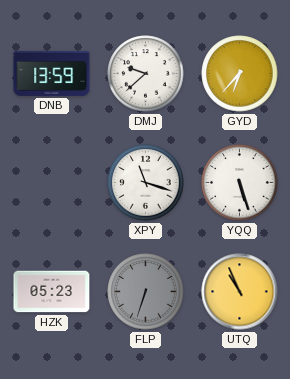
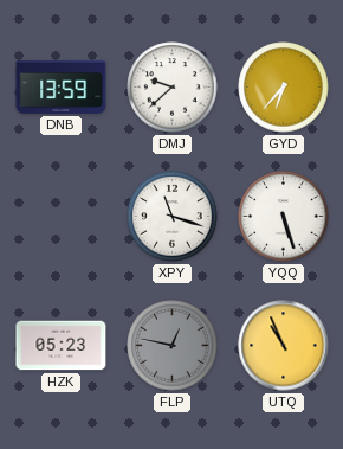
FLP: 6:33 -> 12:47
